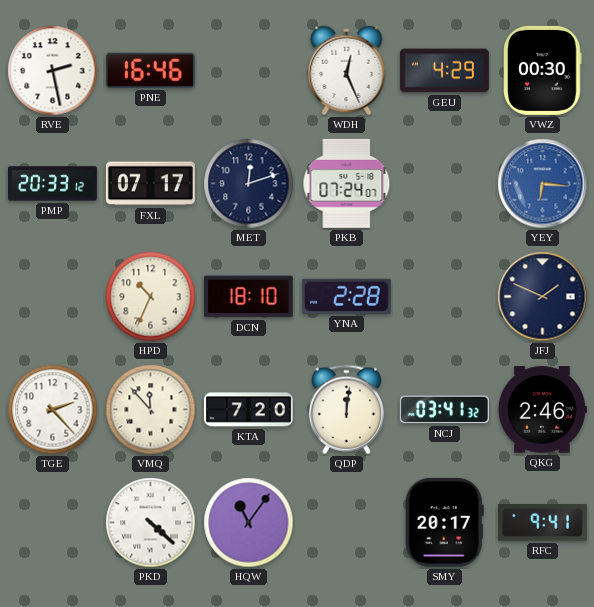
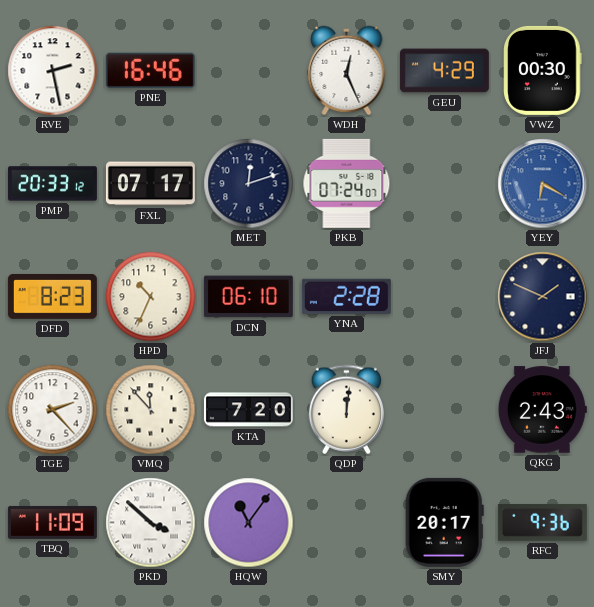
YEY: 6:16 -> 6:20
DFD: none -> 8:23
DCN: 18:10 -> 06:10
NCJ: 03:41 -> none
QKG: 2:46 -> 2:43
TBQ: none -> 11:09
PKD: 4:22 -> 3:52
RFC: 9:41 -> 9:36
